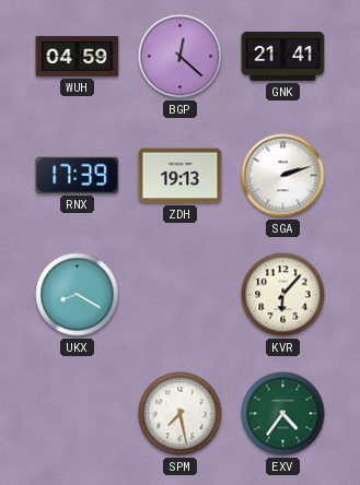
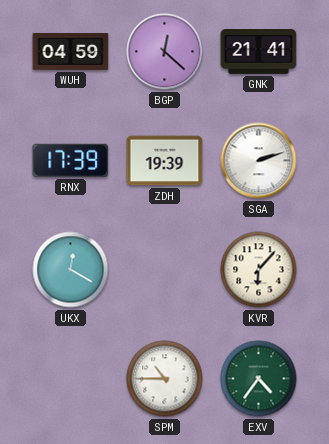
ZDH: 19:13 -> 19:39
UKX: 8:20 -> 12:20
SPM: 7:28 -> 10:45
